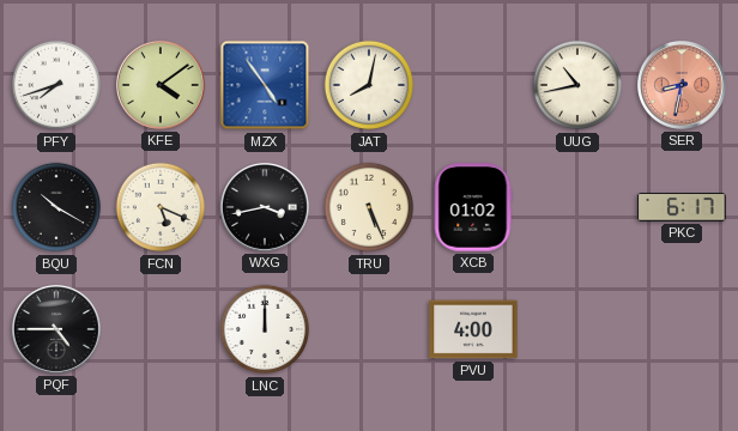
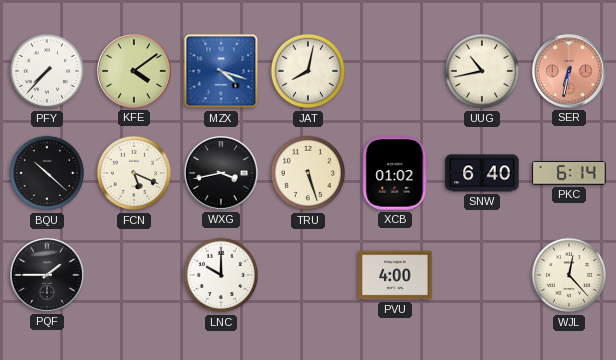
PFY: 7:42 -> 7:37
MZX: 4:54 -> 4:18
SER: 8:32 -> 6:32
BQU: 10:20 -> 10:22
TRU: 5:26 -> 5:27
SNW: none -> 6:40
PKC: 6:17 -> 6:14
PQF: 4:45 -> 1:45
LNC: 12:00 -> 10:00
WJL: none -> 12:23
